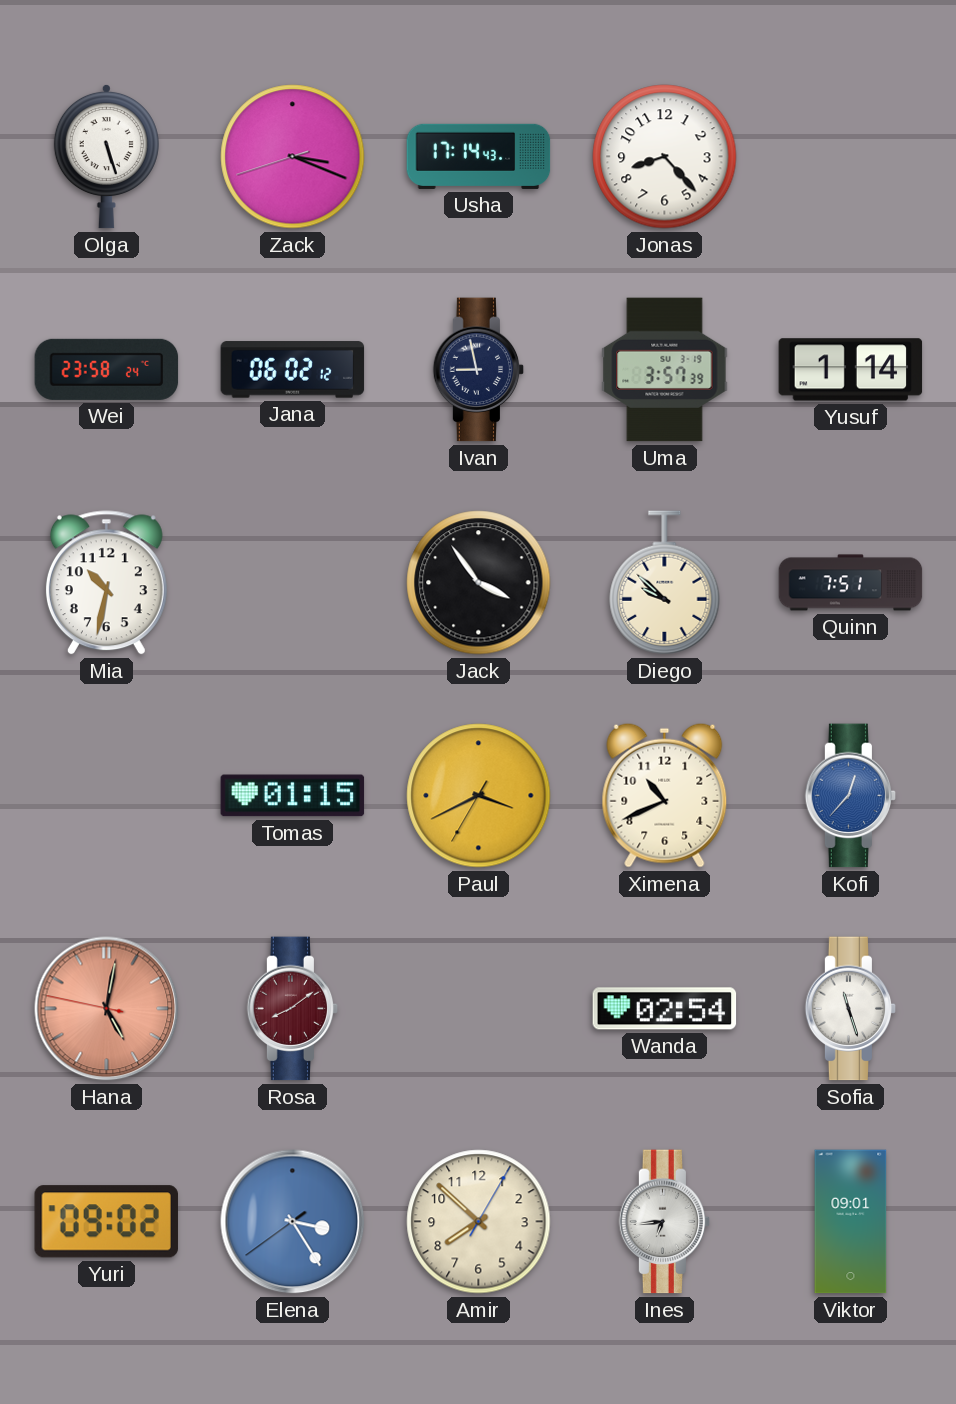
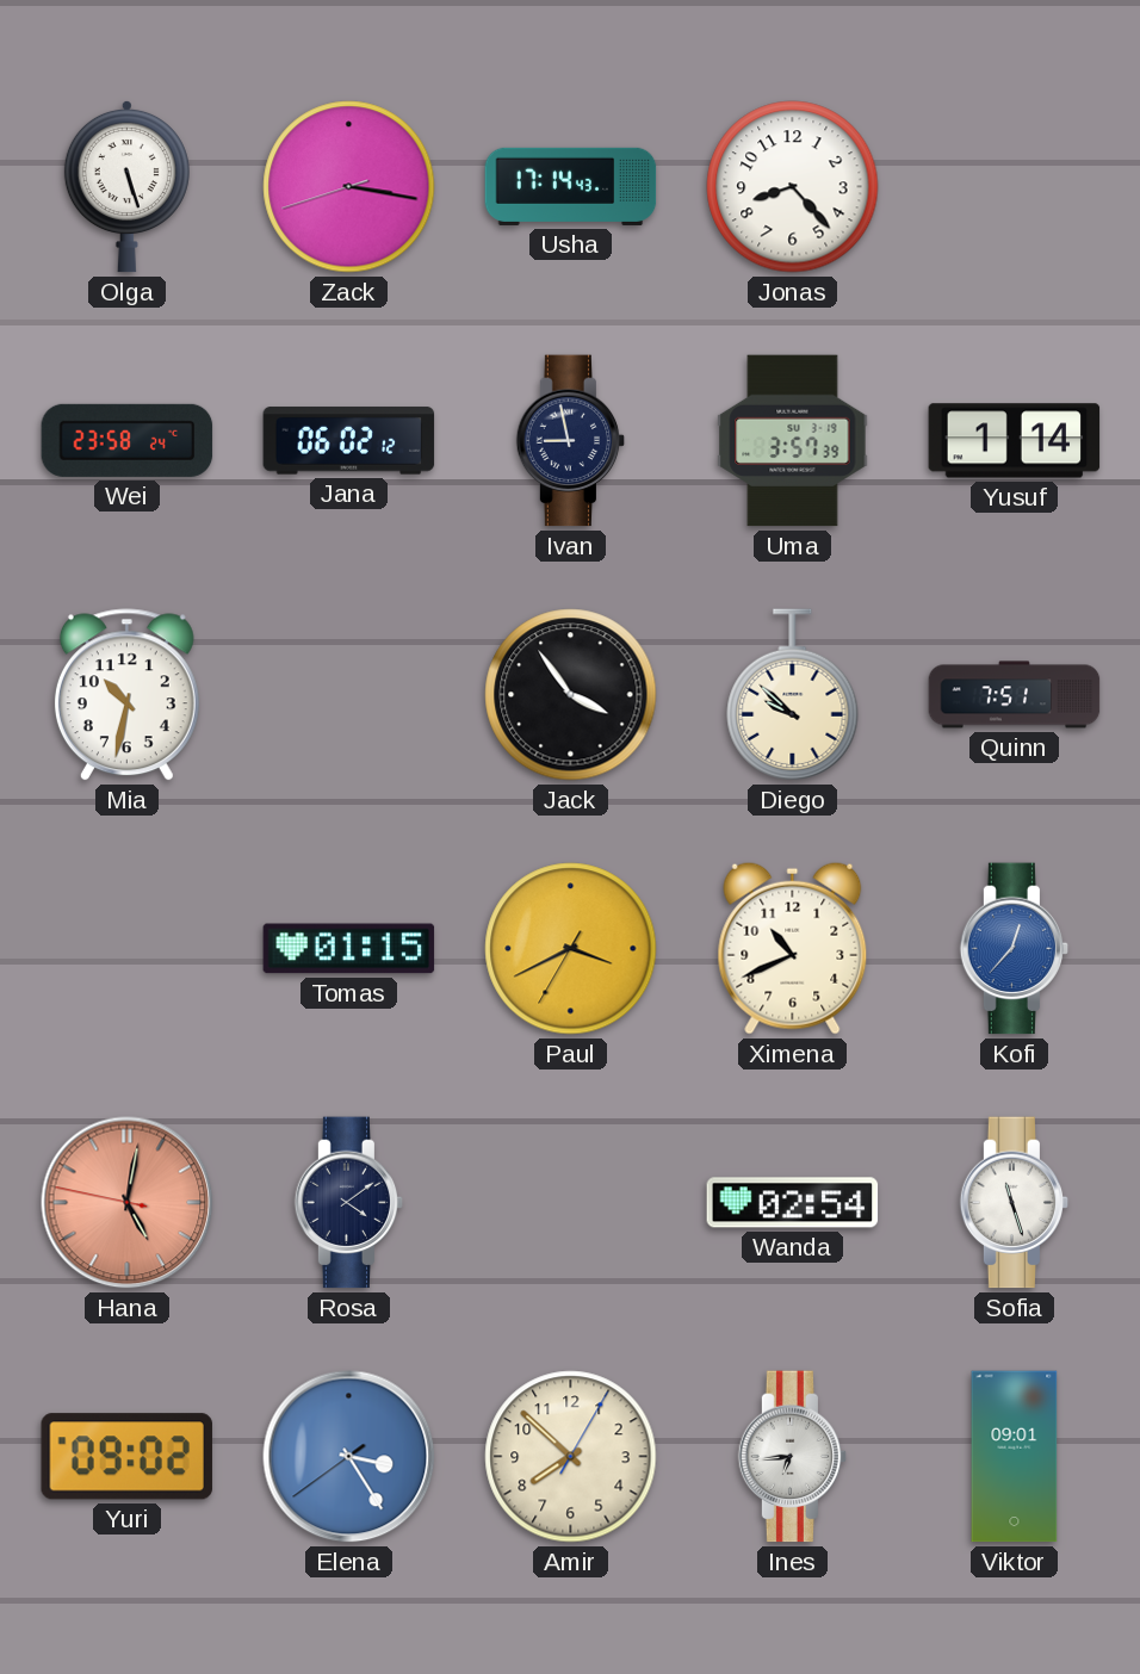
Zack: 3:18 -> 3:16
Rosa: 8:09 -> 4:09
Rosa dial: burgundy -> navy
